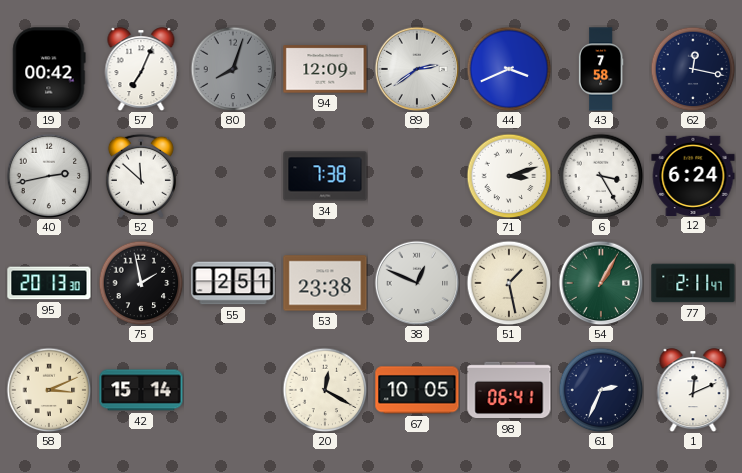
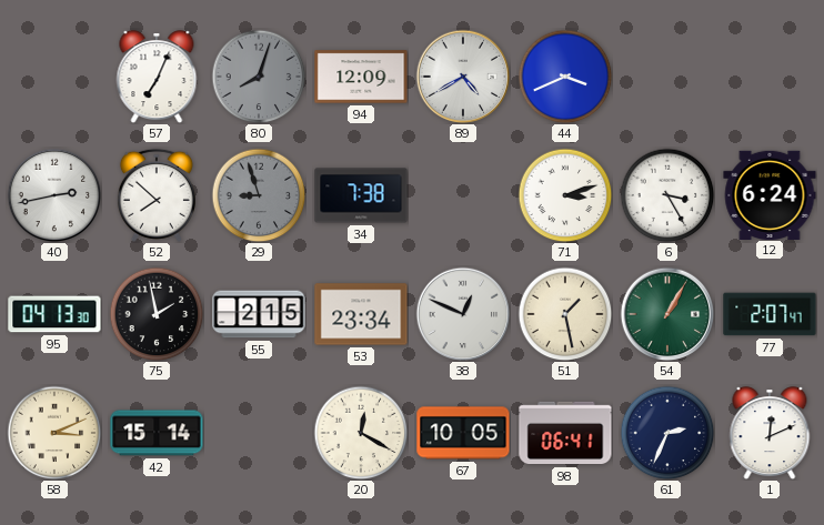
19: 00:42 -> none
89: 2:39 -> 4:40
43: 7:58 -> none
62: 12:17 -> none
52: 11:52 -> 7:52
29: none -> 8:57
95: 20:13 -> 04:13
55: 2:51 -> 2:15
53: 23:38 -> 23:34
77: 2:11 -> 2:07
